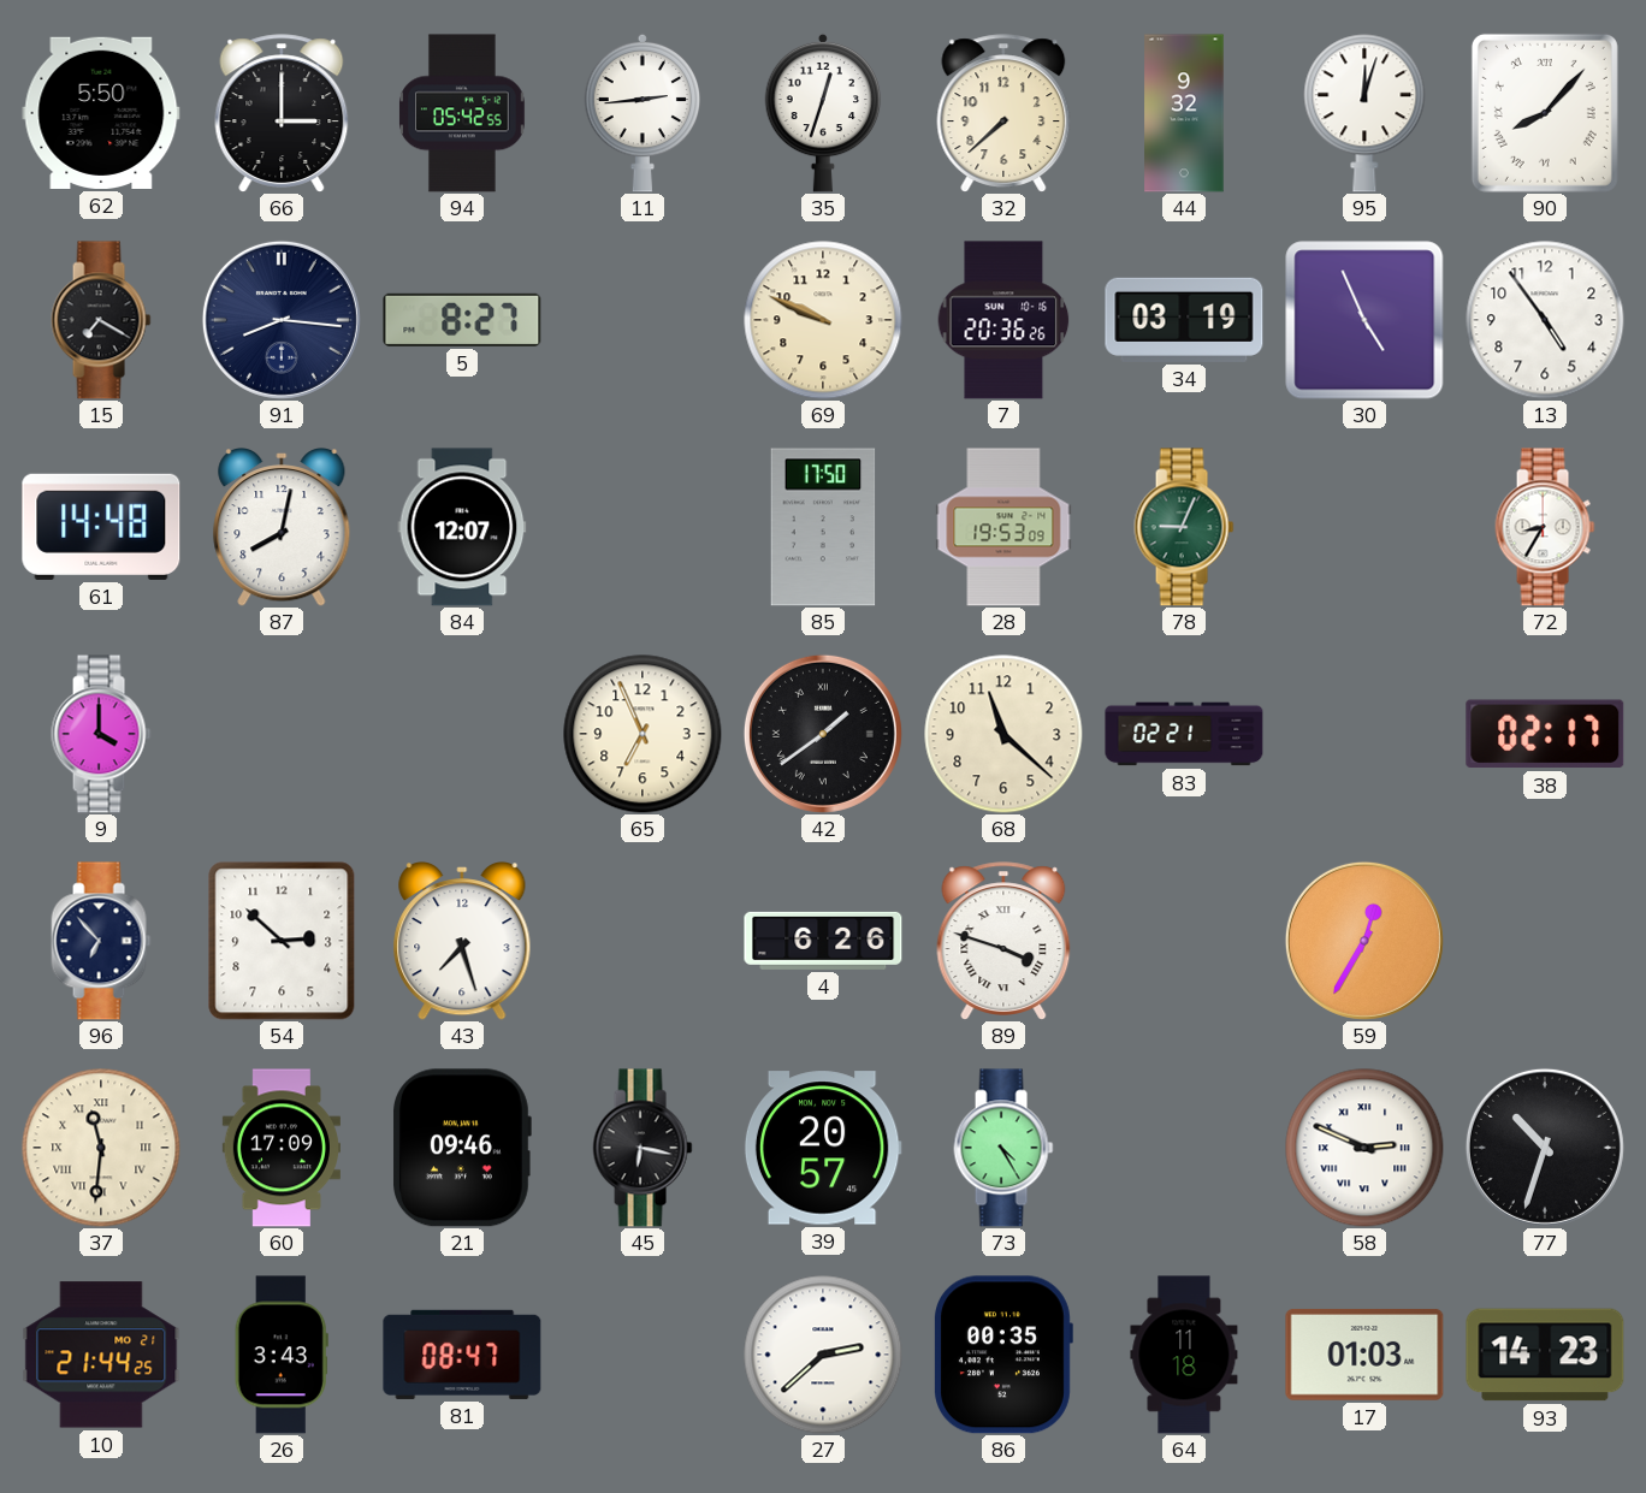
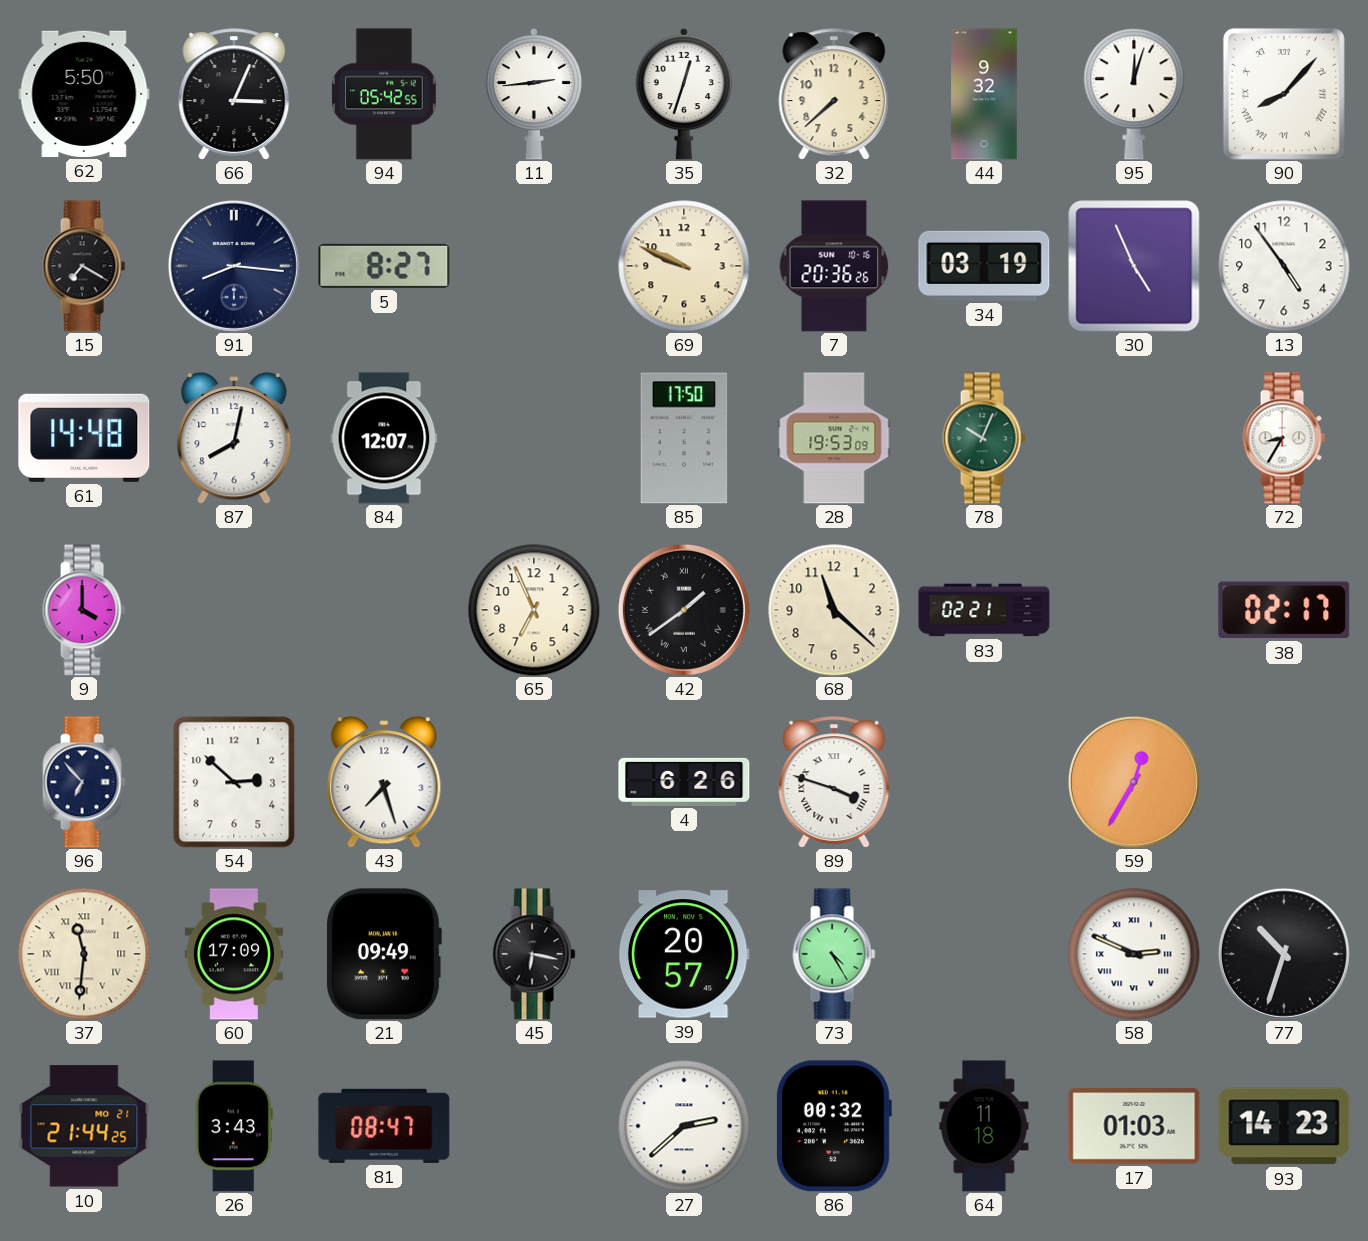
66: 3:00 -> 3:04
78: 9:04 -> 10:04
21: 09:46 -> 09:49
86: 00:35 -> 00:32
